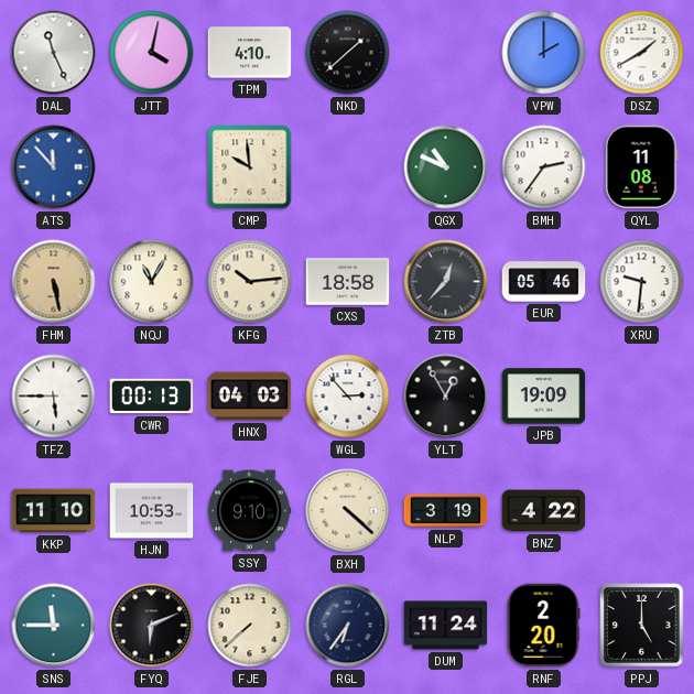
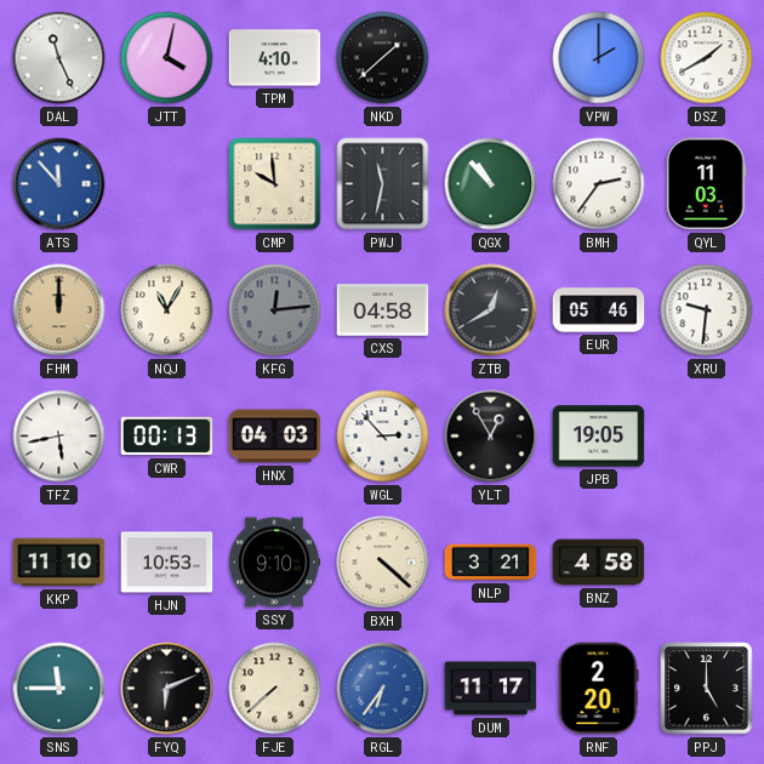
PWJ: none -> 11:32
QGX: 10:49 -> 10:53
QYL: 11:08 -> 11:03
FHM: 5:28 -> 12:00
KFG: 10:14 -> 12:14
KFG dial: cream -> grey
CXS: 18:58 -> 04:58
ZTB: 12:37 -> 12:40
TFZ: 5:45 -> 5:43
JPB: 19:09 -> 19:05
NLP: 3:19 -> 3:21
BNZ: 4:22 -> 4:58
RGL dial: navy -> blue
DUM: 11:24 -> 11:17
